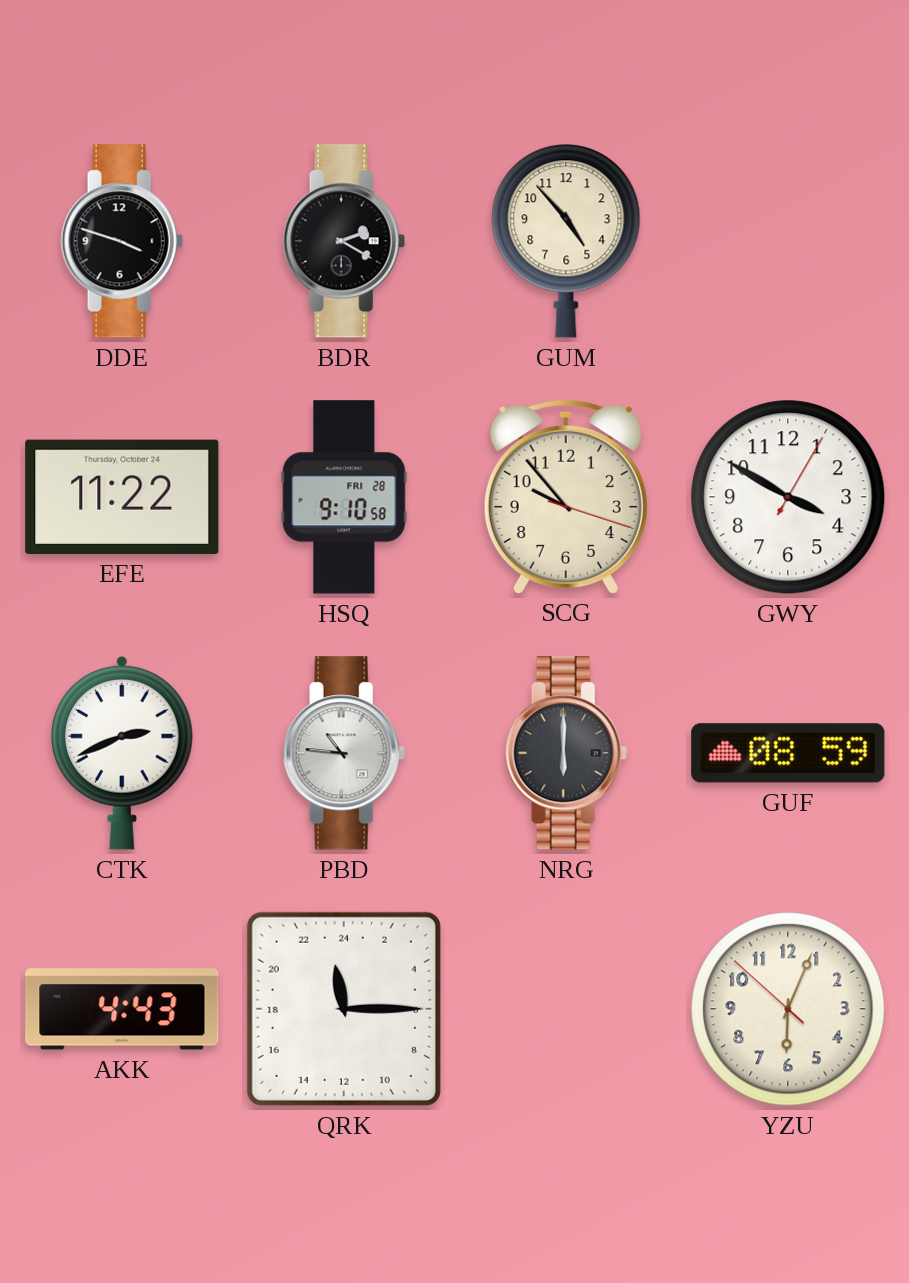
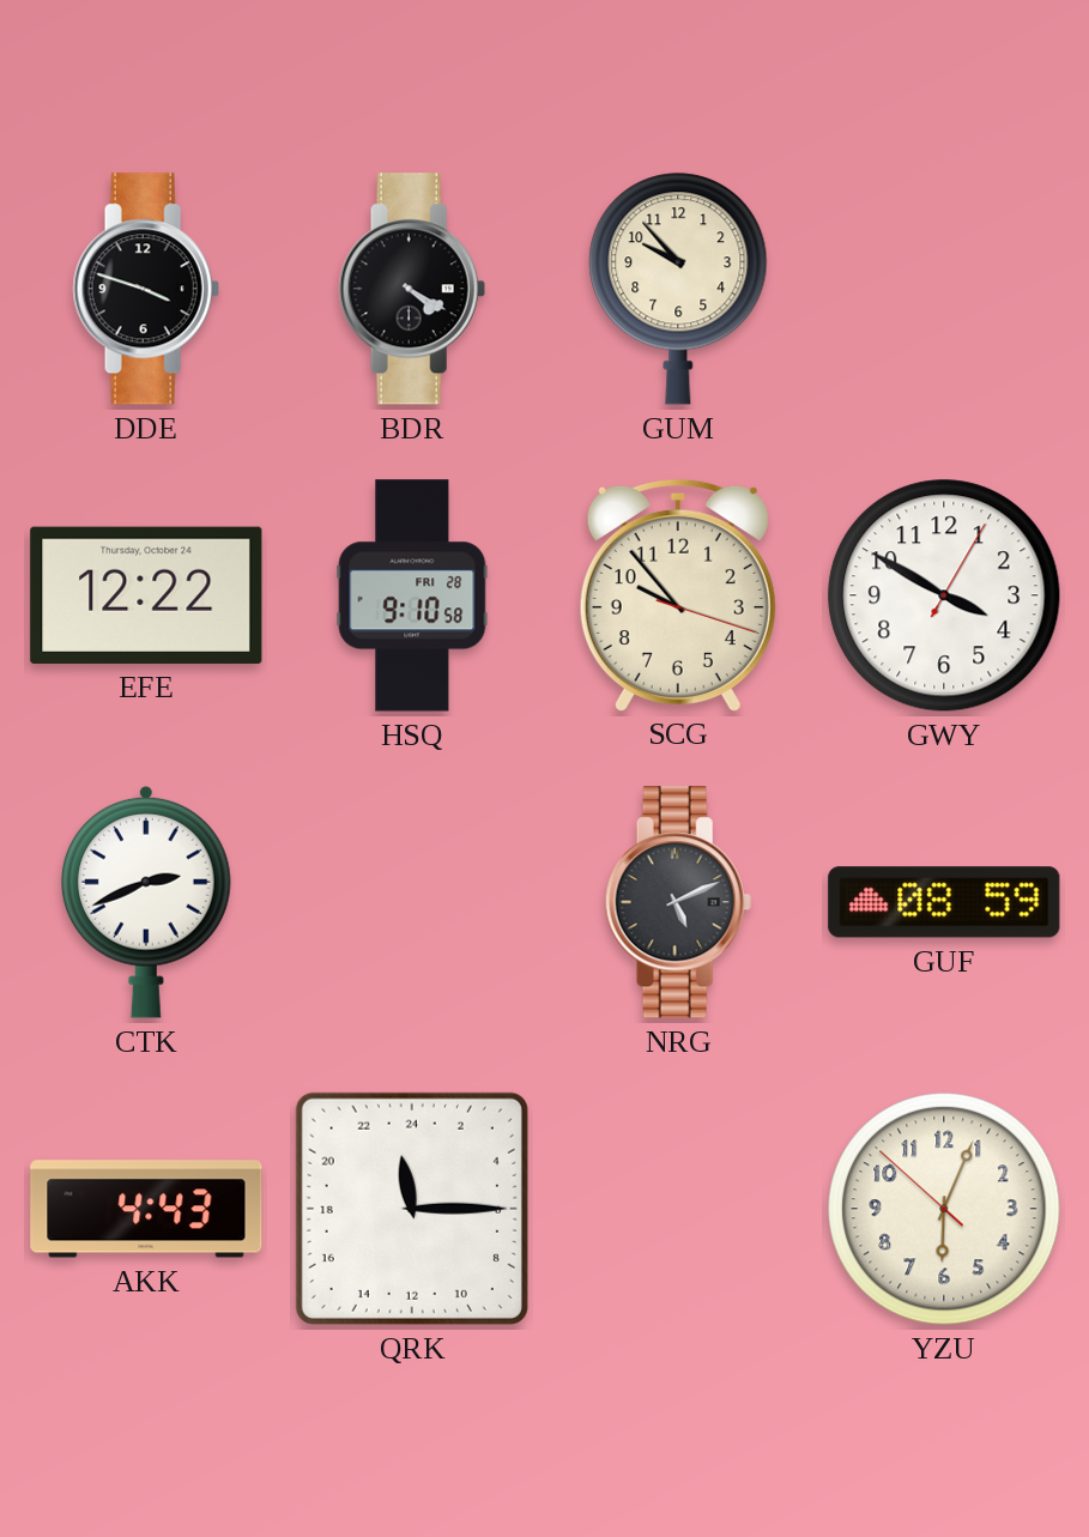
BDR: 2:20 -> 4:20
GUM: 4:53 -> 9:53
EFE: 11:22 -> 12:22
PBD: 10:46 -> none
NRG: 6:00 -> 5:11
